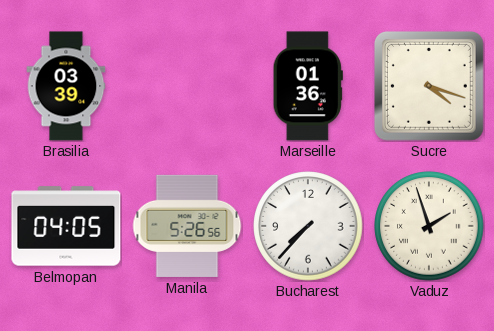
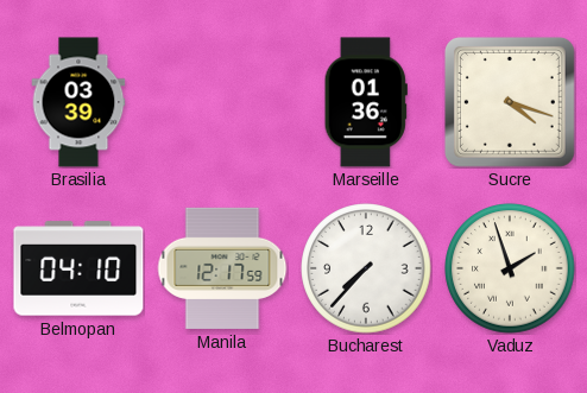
Belmopan: 04:05 -> 04:10
Manila: 5:26 -> 12:17
